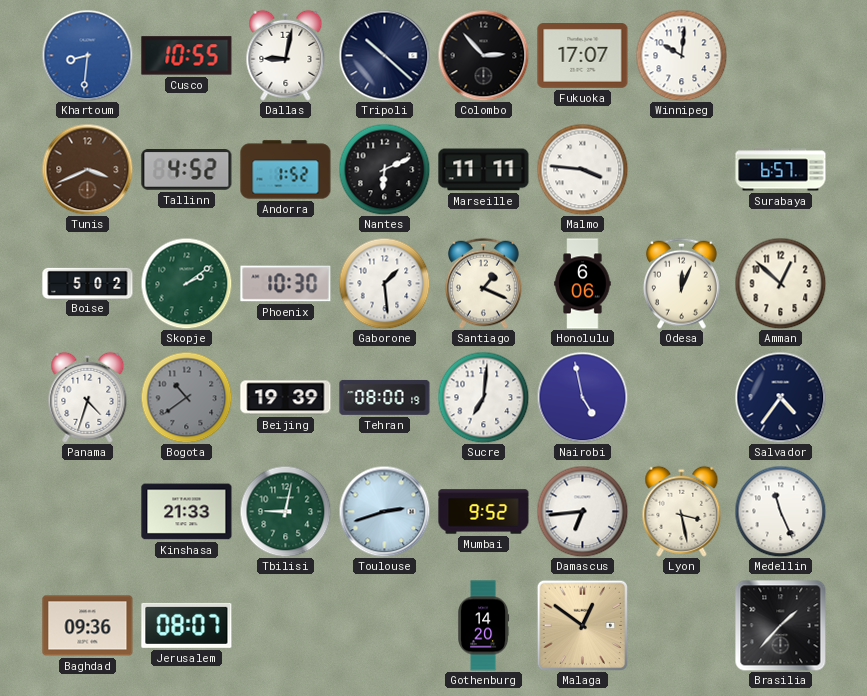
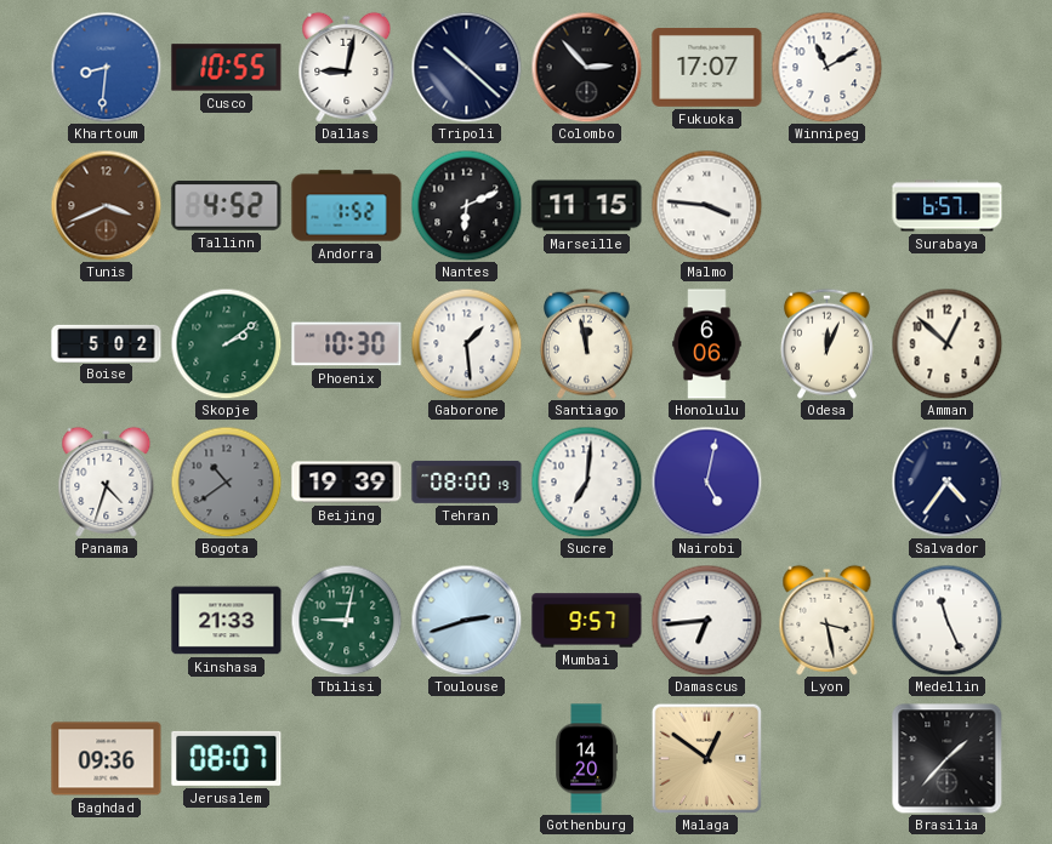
Winnipeg: 10:01 -> 11:10
Marseille: 11:11 -> 11:15
Santiago: 1:19 -> 11:58
Nairobi: 4:58 -> 5:02
Mumbai: 9:52 -> 9:57
